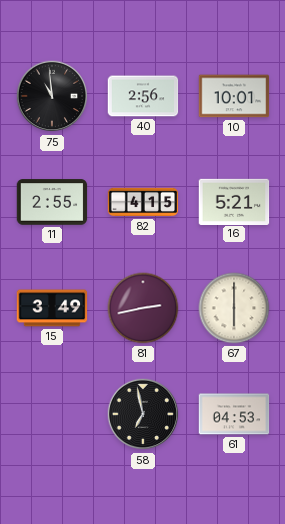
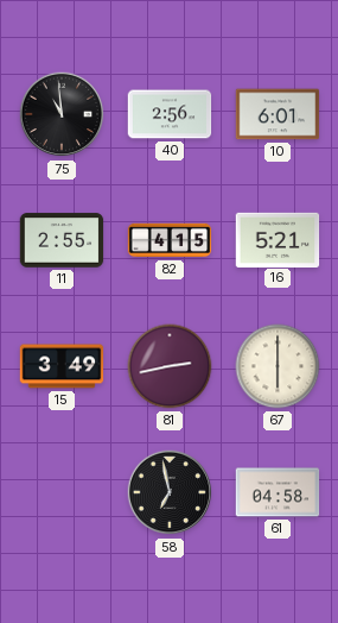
10: 10:01 -> 6:01
61: 04:53 -> 04:58
